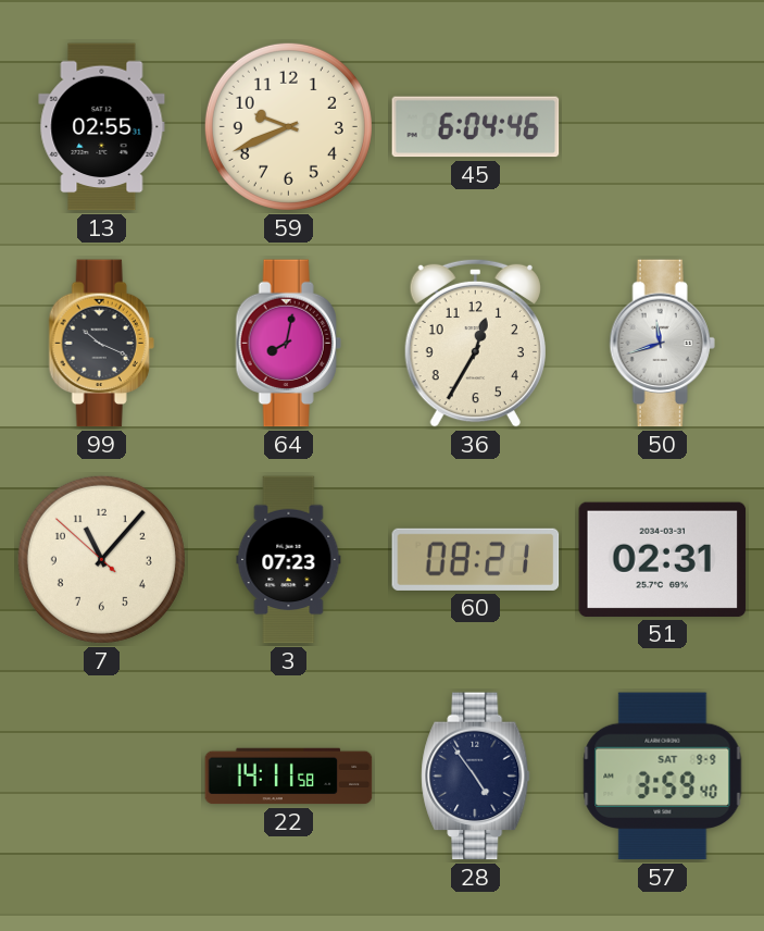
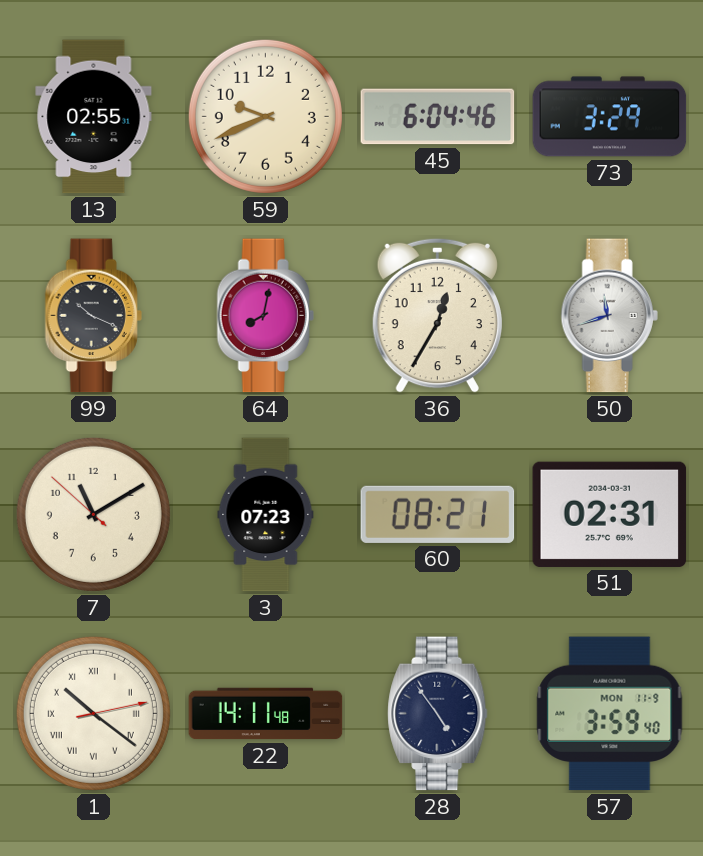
73: none -> 3:29
7: 11:06 -> 11:09
1: none -> 10:21
22: 14:11:58 -> 14:11:48
57 date: SAT 9-9 -> MON 11-9
